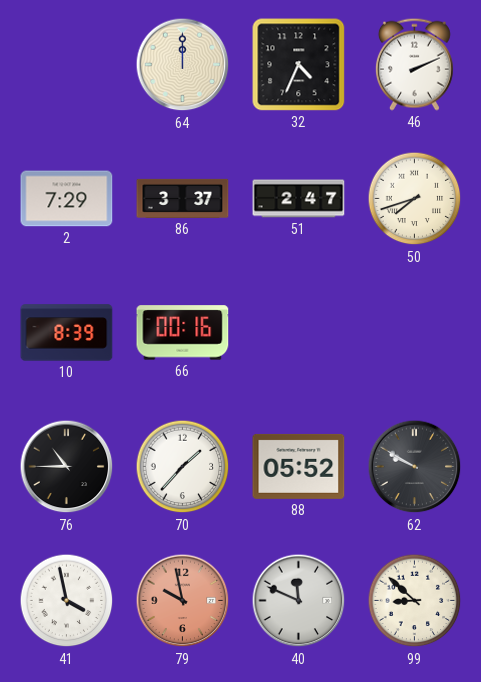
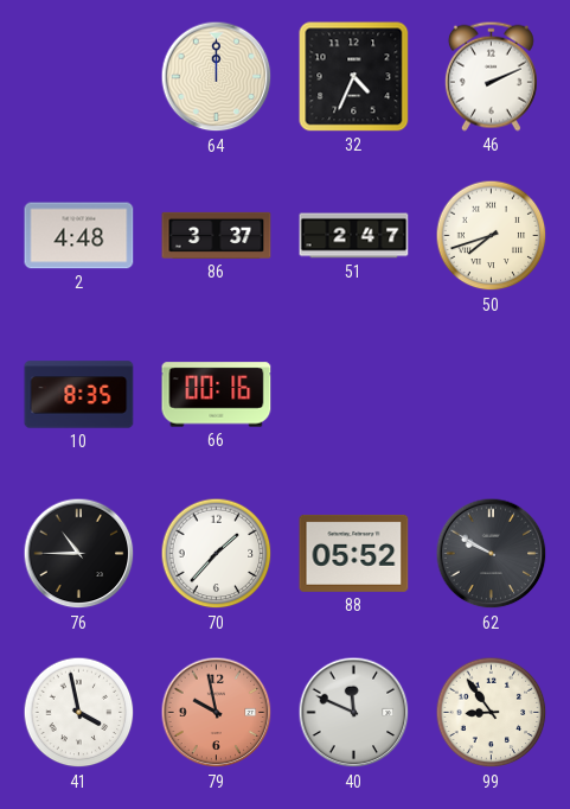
2: 7:29 -> 4:48
10: 8:39 -> 8:35
99: 8:52 -> 8:54
